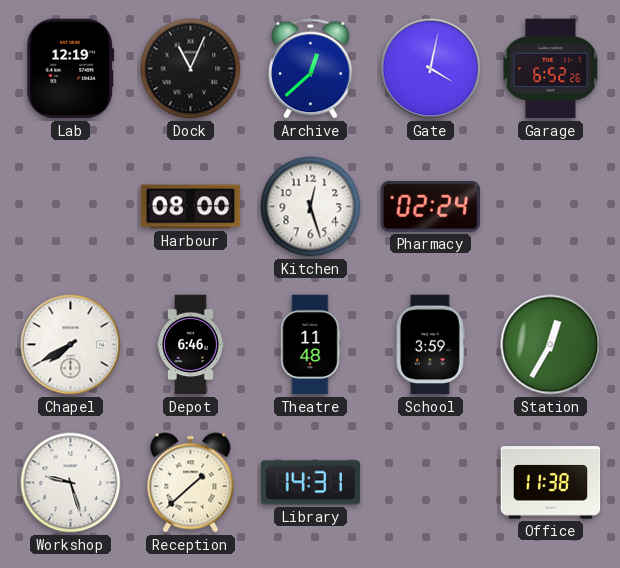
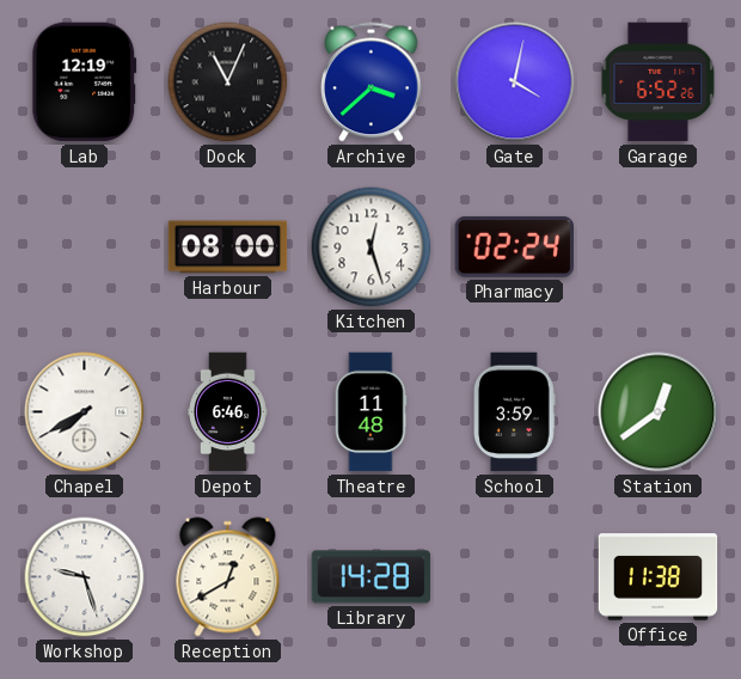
Archive: 12:38 -> 3:38
Station: 12:35 -> 12:39
Reception: 1:38 -> 12:40
Library: 14:31 -> 14:28
